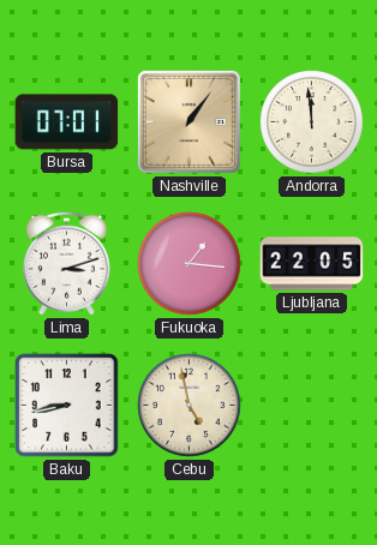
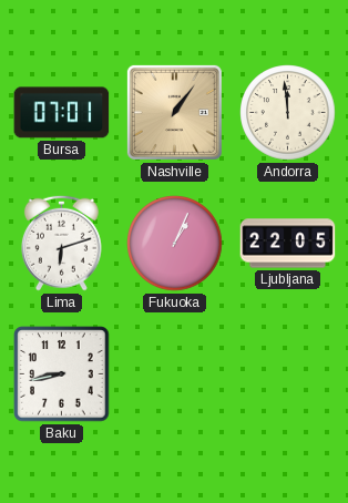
Lima: 3:12 -> 6:12
Fukuoka: 1:16 -> 1:04
Cebu: 4:58 -> none
